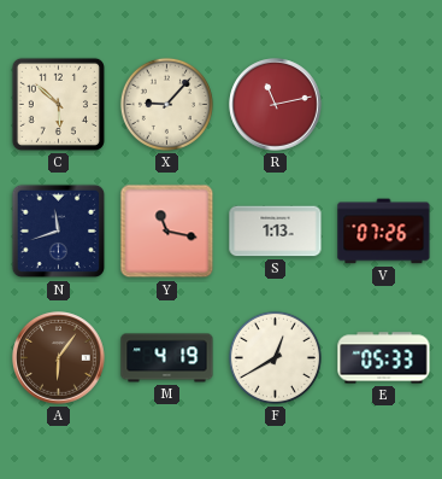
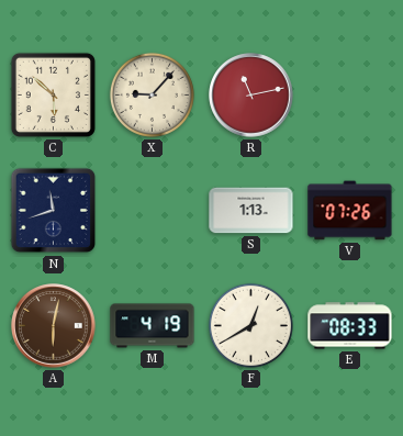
Y: 11:17 -> none
A: 6:06 -> 6:02
E: 05:33 -> 08:33
